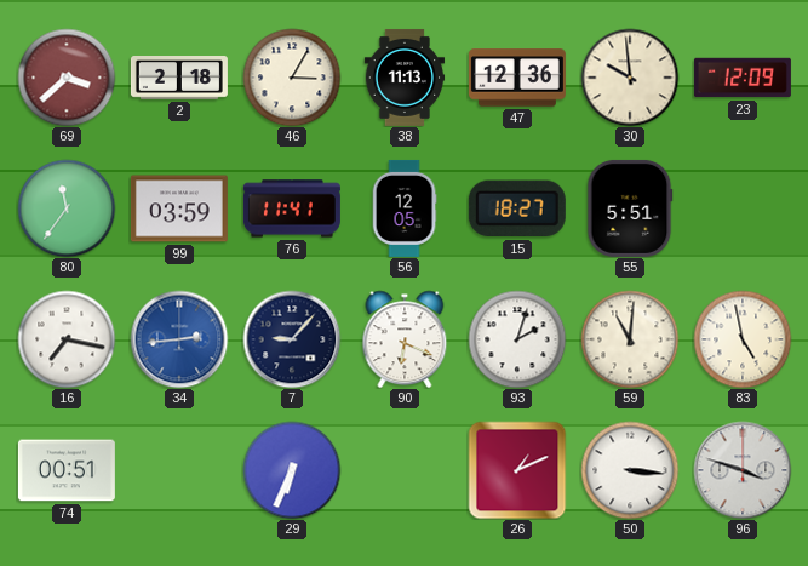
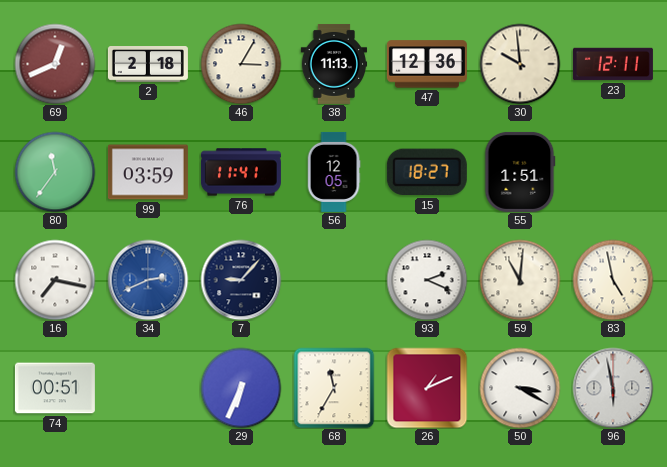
69: 3:38 -> 12:41
23: 12:09 -> 12:11
55: 5:51 -> 1:51
34: 2:44 -> 2:41
90: 6:19 -> none
93: 2:03 -> 2:19
68: none -> 11:35
50: 3:16 -> 3:20
96: 3:48 -> 5:58
